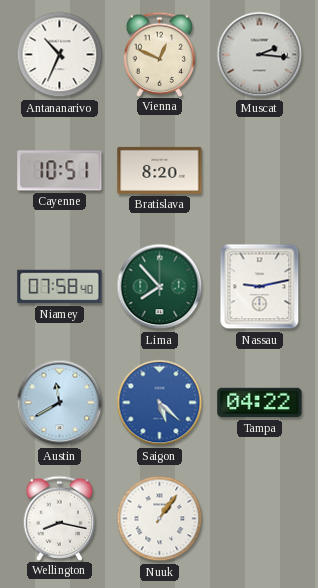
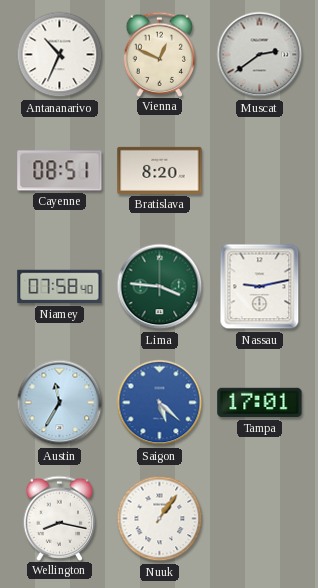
Muscat: 2:16 -> 2:39
Cayenne: 10:51 -> 08:51
Lima: 7:53 -> 3:46
Austin: 11:40 -> 11:35
Tampa: 04:22 -> 17:01
